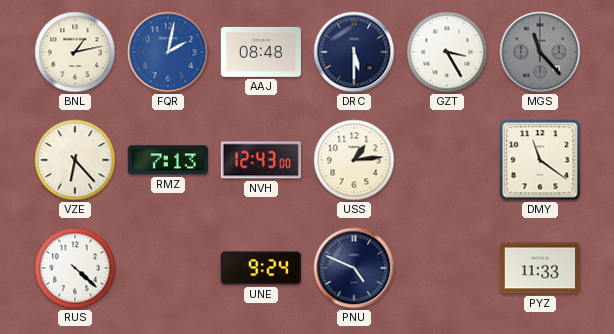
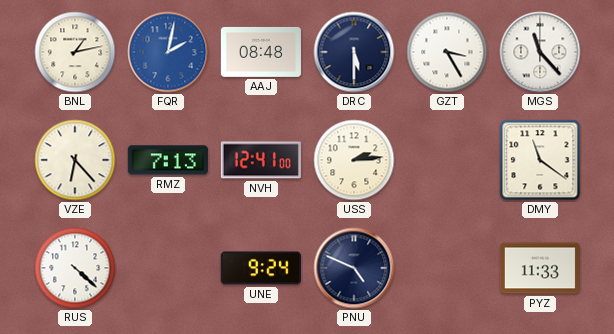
MGS dial: grey -> white
NVH: 12:43 -> 12:41
USS: 1:14 -> 2:14
